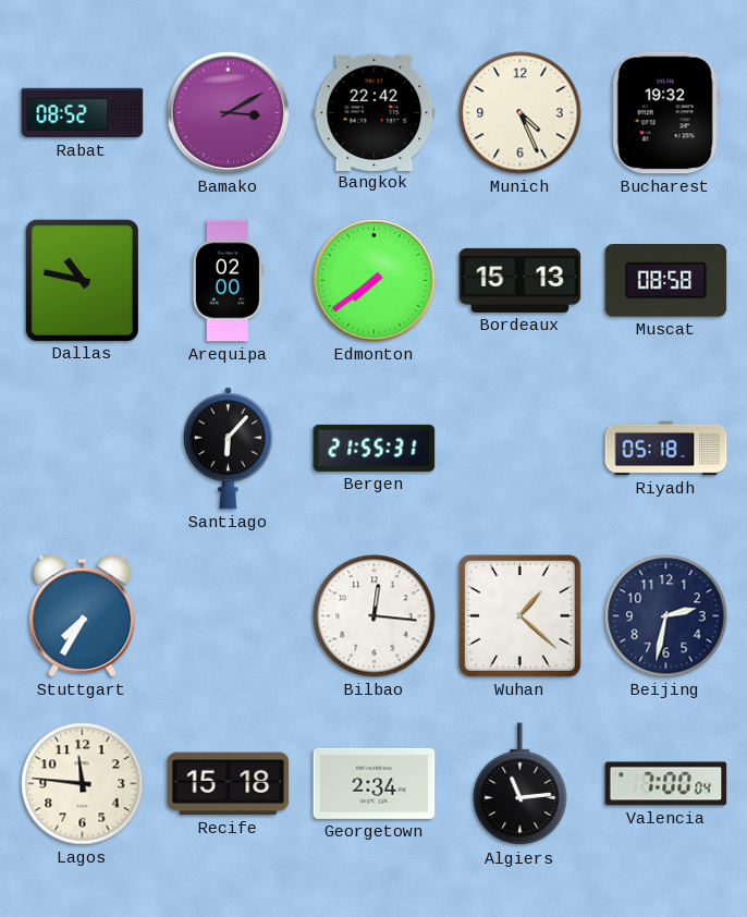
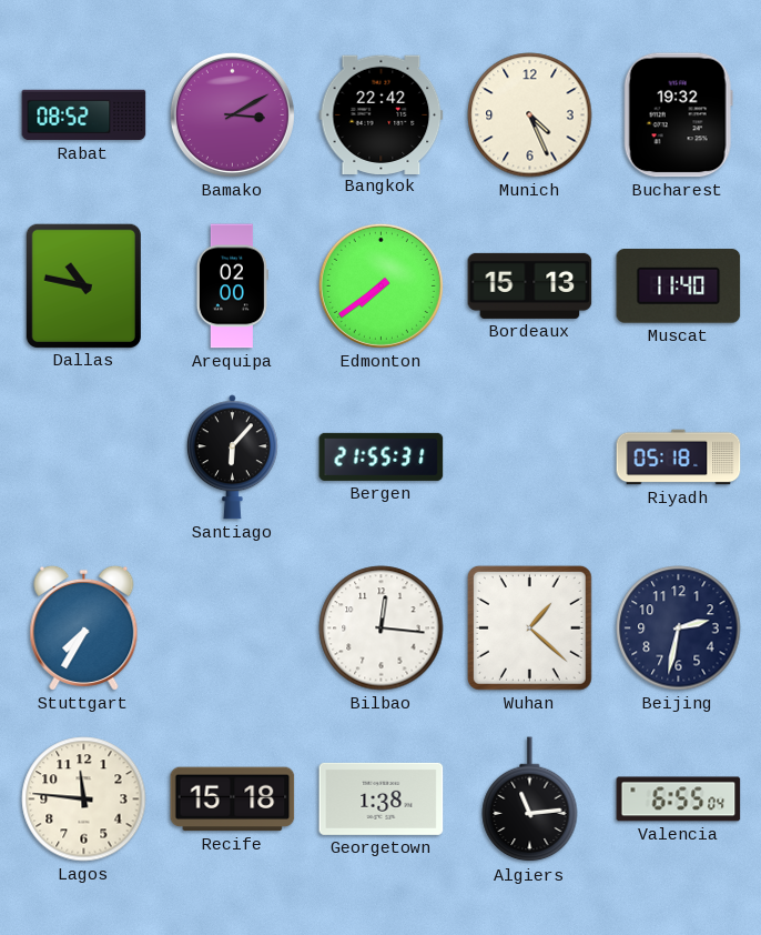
Muscat: 08:58 -> 11:40
Georgetown: 2:34 -> 1:38
Valencia: 7:00 -> 6:55
